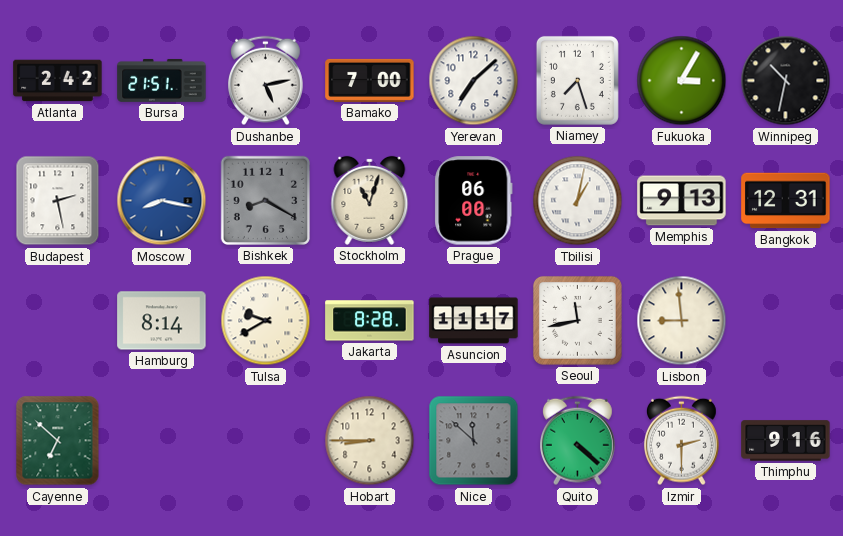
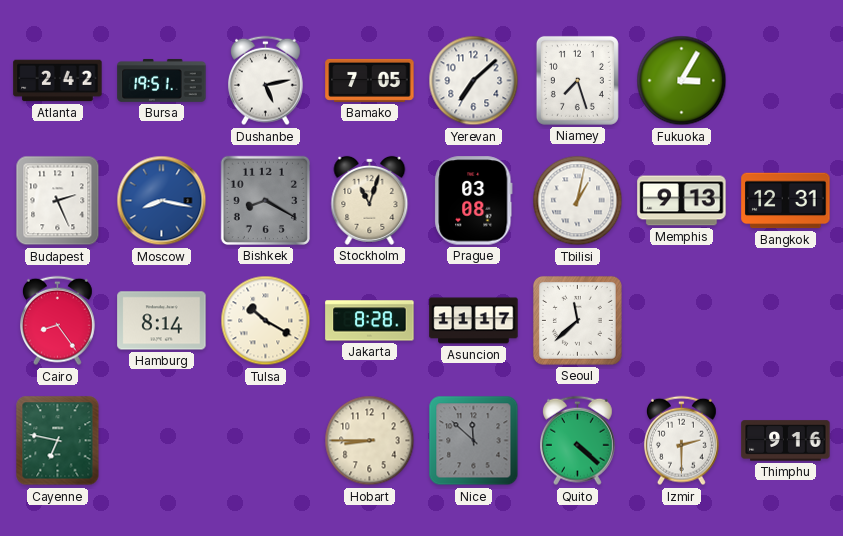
Bursa: 21:51 -> 19:51
Bamako: 7:00 -> 7:05
Winnipeg: 10:32 -> none
Budapest: 2:28 -> 2:26
Prague: 06:00 -> 03:08
Cairo: none -> 8:24
Tulsa: 9:40 -> 10:20
Seoul: 11:43 -> 11:38
Lisbon: 8:59 -> none
Cayenne: 6:52 -> 6:47
